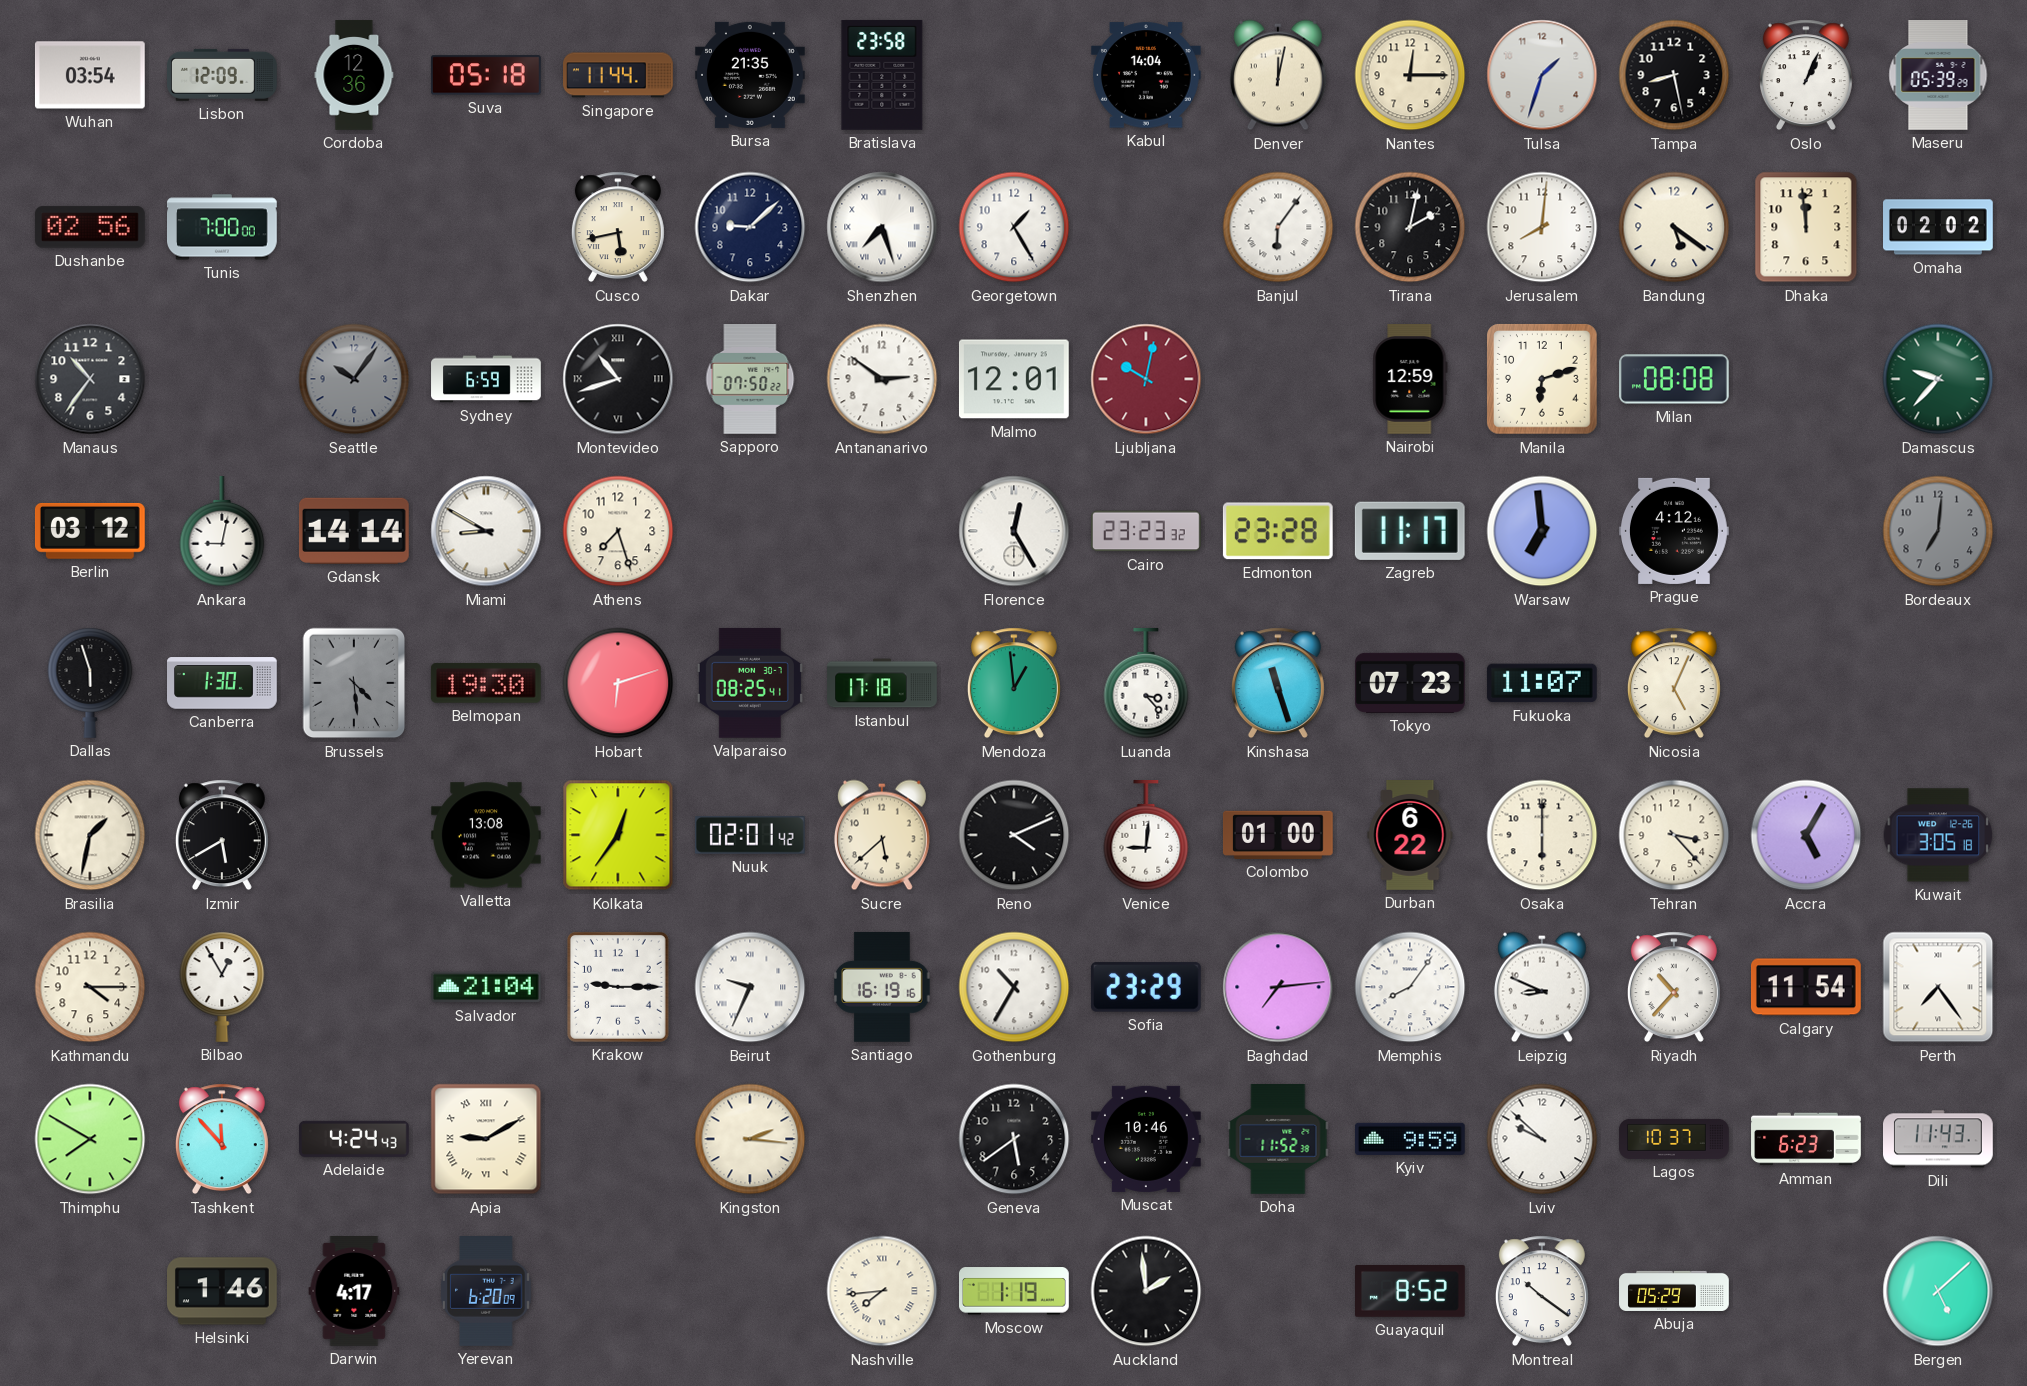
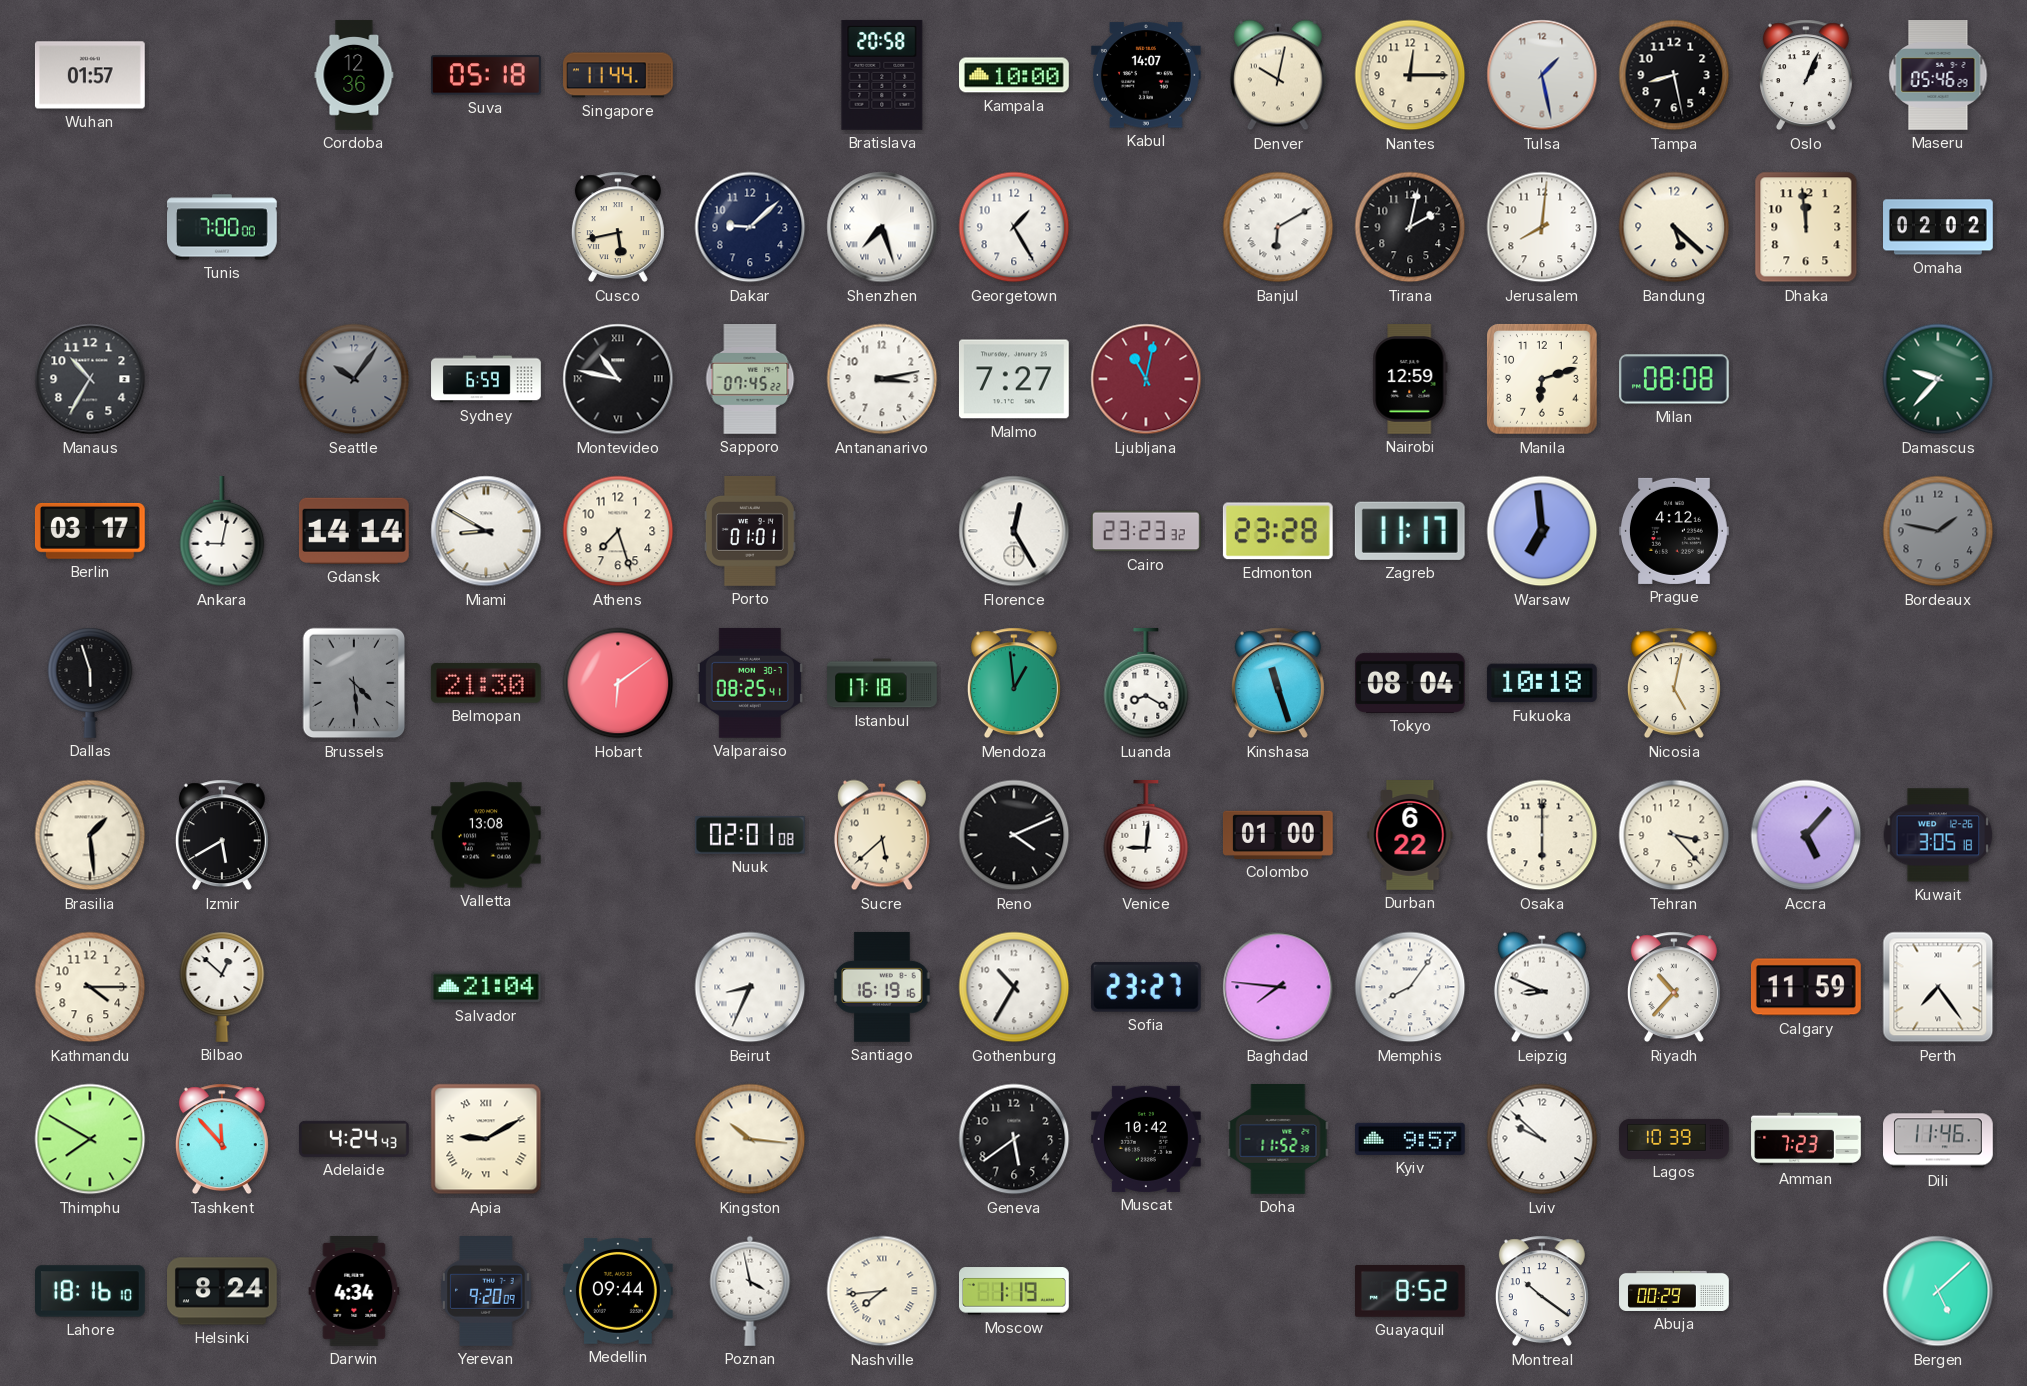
Wuhan: 03:54 -> 01:57
Lisbon: 12:09 -> none
Bursa: 21:35 -> none
Bratislava: 23:58 -> 20:58
Kampala: none -> 10:00
Kabul: 14:04 -> 14:07
Denver: 12:02 -> 10:02
Tulsa: 1:33 -> 1:28
Maseru: 05:39 -> 05:46
Dushanbe: 02:56 -> none
Banjul: 6:06 -> 6:10
Bandung: 5:21 -> 5:22
Manaus: 10:36 -> 10:35
Montevideo: 10:42 -> 10:47
Sapporo: 07:50 -> 07:45
Antananarivo: 2:51 -> 3:13
Malmo: 12:01 -> 7:27
Ljubljana: 10:02 -> 11:02
Berlin: 03:12 -> 03:17
Porto: none -> 01:01
Bordeaux: 7:01 -> 1:47
Canberra: 1:30 -> none
Belmopan: 19:30 -> 21:30
Hobart: 6:12 -> 6:09
Luanda: 3:23 -> 8:20
Tokyo: 07:23 -> 08:04
Fukuoka: 11:07 -> 10:18
Nicosia: 5:04 -> 5:02
Brasilia: 1:32 -> 1:29
Kolkata: 12:36 -> none
Nuuk: 02:01:42 -> 02:01:08
Accra: 5:05 -> 5:07
Bilbao: 12:55 -> 12:52
Krakow: 9:15 -> none
Beirut: 9:34 -> 8:34
Sofia: 23:29 -> 23:27
Baghdad: 7:14 -> 7:46
Calgary: 11:54 -> 11:59
Kingston: 2:16 -> 10:16
Muscat: 10:46 -> 10:42
Kyiv: 9:59 -> 9:57
Lagos: 10:37 -> 10:39
Amman: 6:23 -> 7:23
Dili: 11:43 -> 11:46
Lahore: none -> 18:16
Helsinki: 1:46 -> 8:24
Darwin: 4:17 -> 4:34
Yerevan: 6:20 -> 9:20
Medellin: none -> 09:44
Poznan: none -> 3:58
Auckland: 1:59 -> none
Abuja: 05:29 -> 00:29
